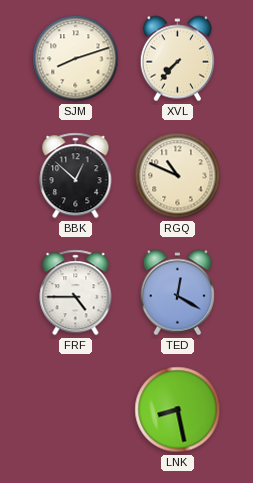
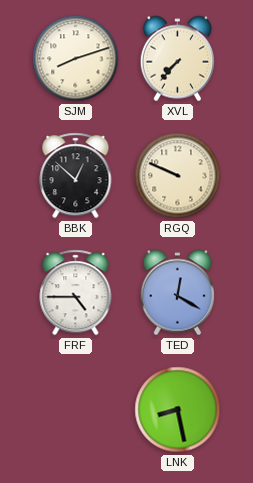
RGQ: 10:49 -> 9:49
